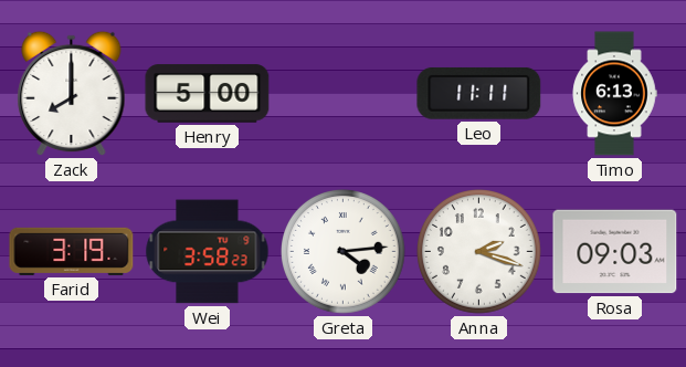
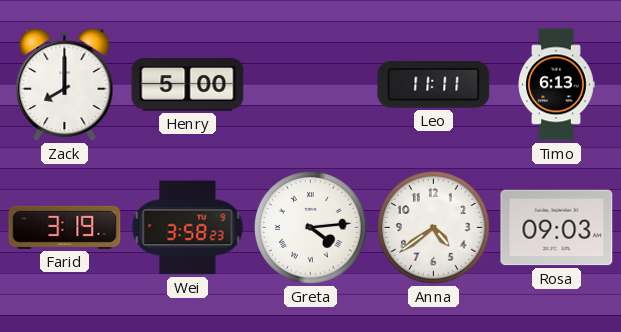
Anna: 2:18 -> 4:39
